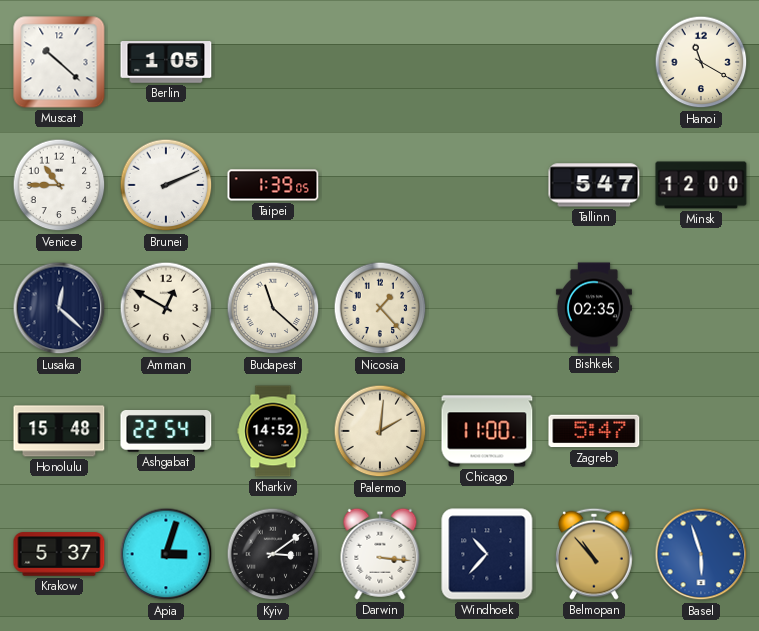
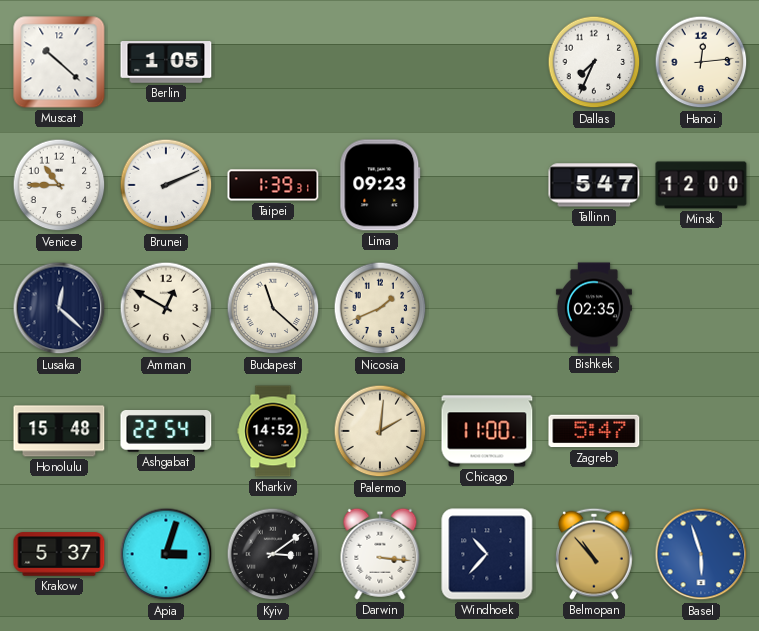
Dallas: none -> 7:34
Hanoi: 11:20 -> 12:14
Taipei: 1:39:05 -> 1:39:31
Lima: none -> 09:23
Nicosia: 1:23 -> 1:41
